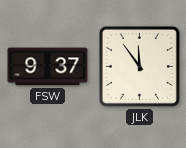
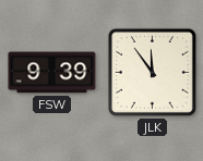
FSW: 9:37 -> 9:39
